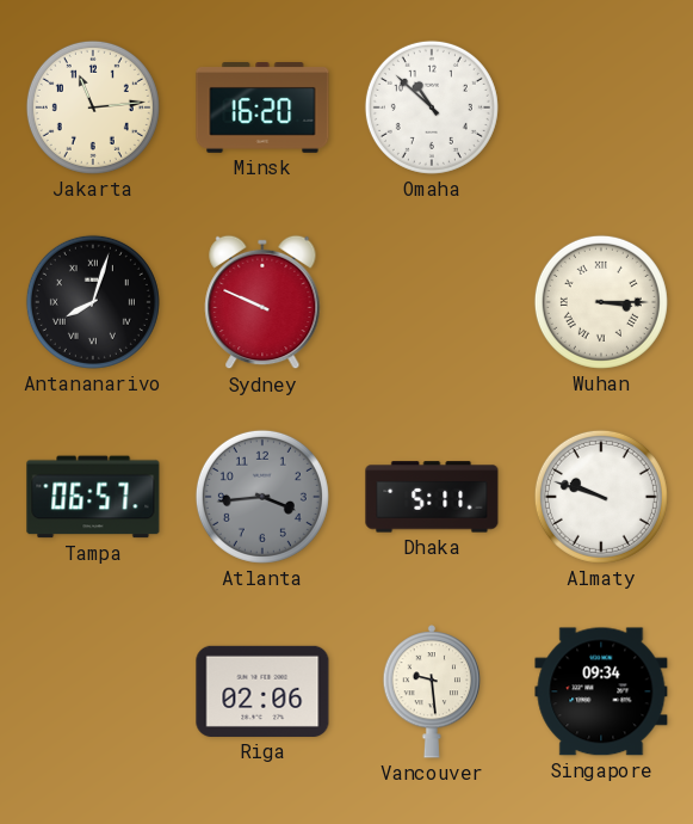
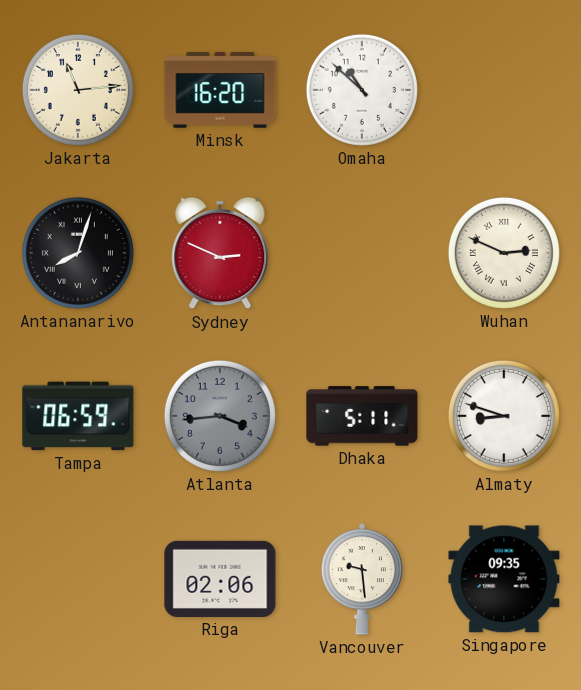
Sydney: 9:49 -> 2:49
Wuhan: 3:15 -> 2:49
Tampa: 06:57 -> 06:59
Almaty: 9:48 -> 8:48
Singapore: 09:34 -> 09:35
